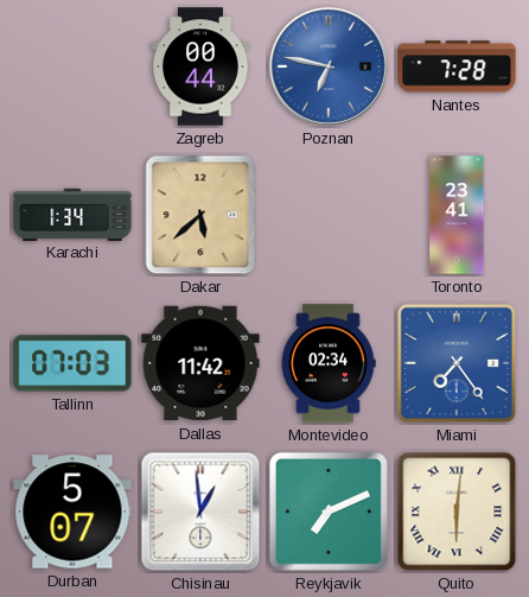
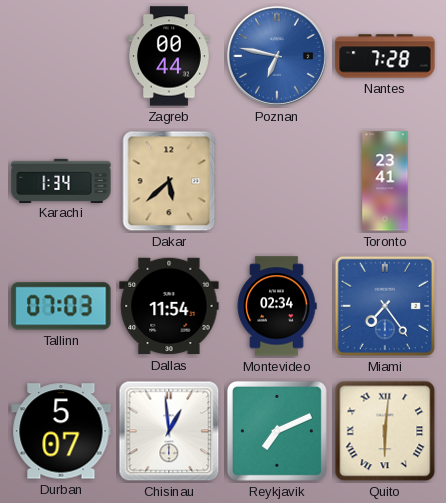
Dallas: 11:42 -> 11:54
